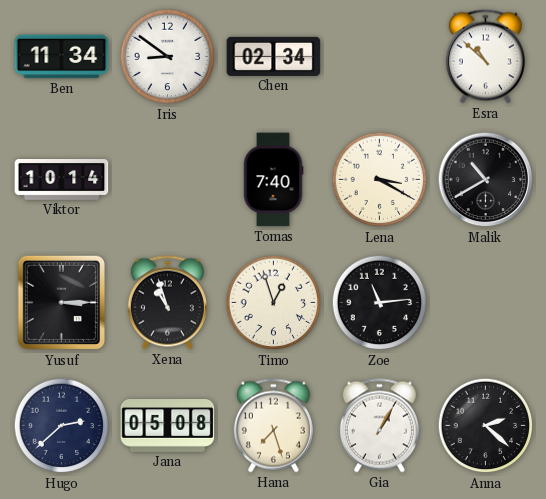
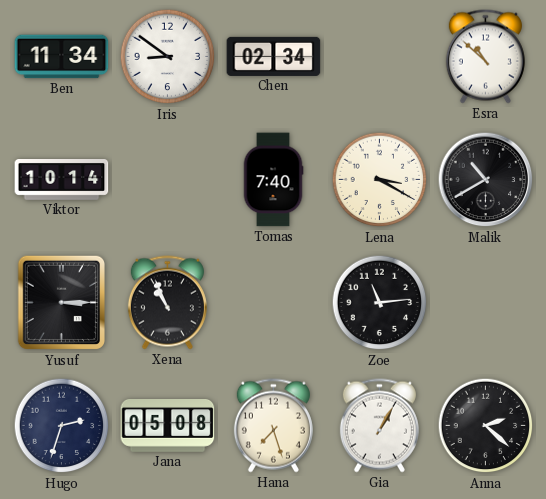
Xena: 10:57 -> 10:56
Timo: 12:57 -> none
Hugo: 2:38 -> 2:33
